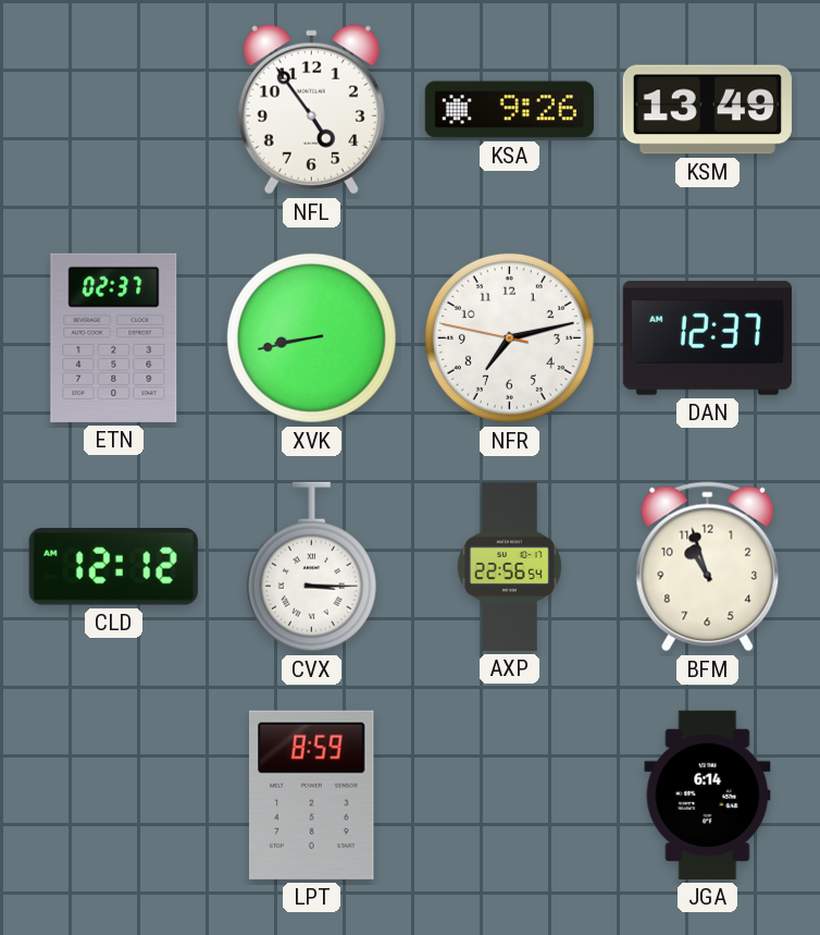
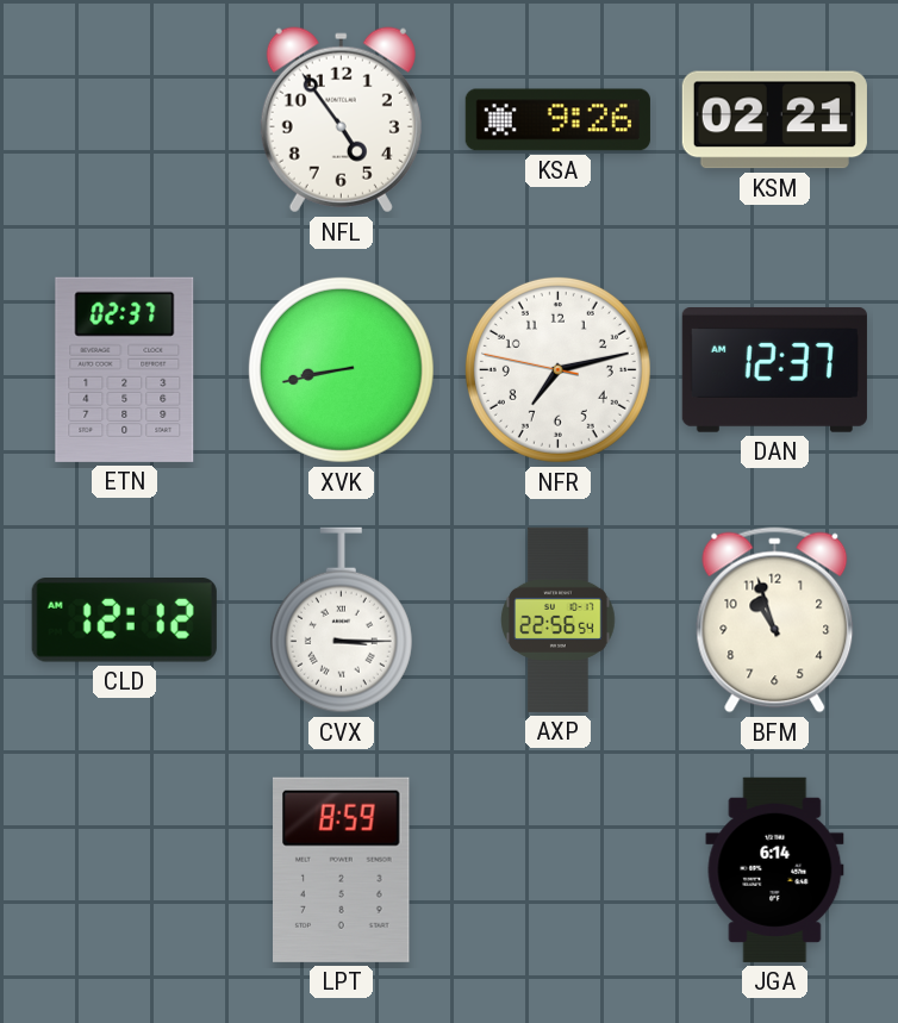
KSM: 13:49 -> 02:21
